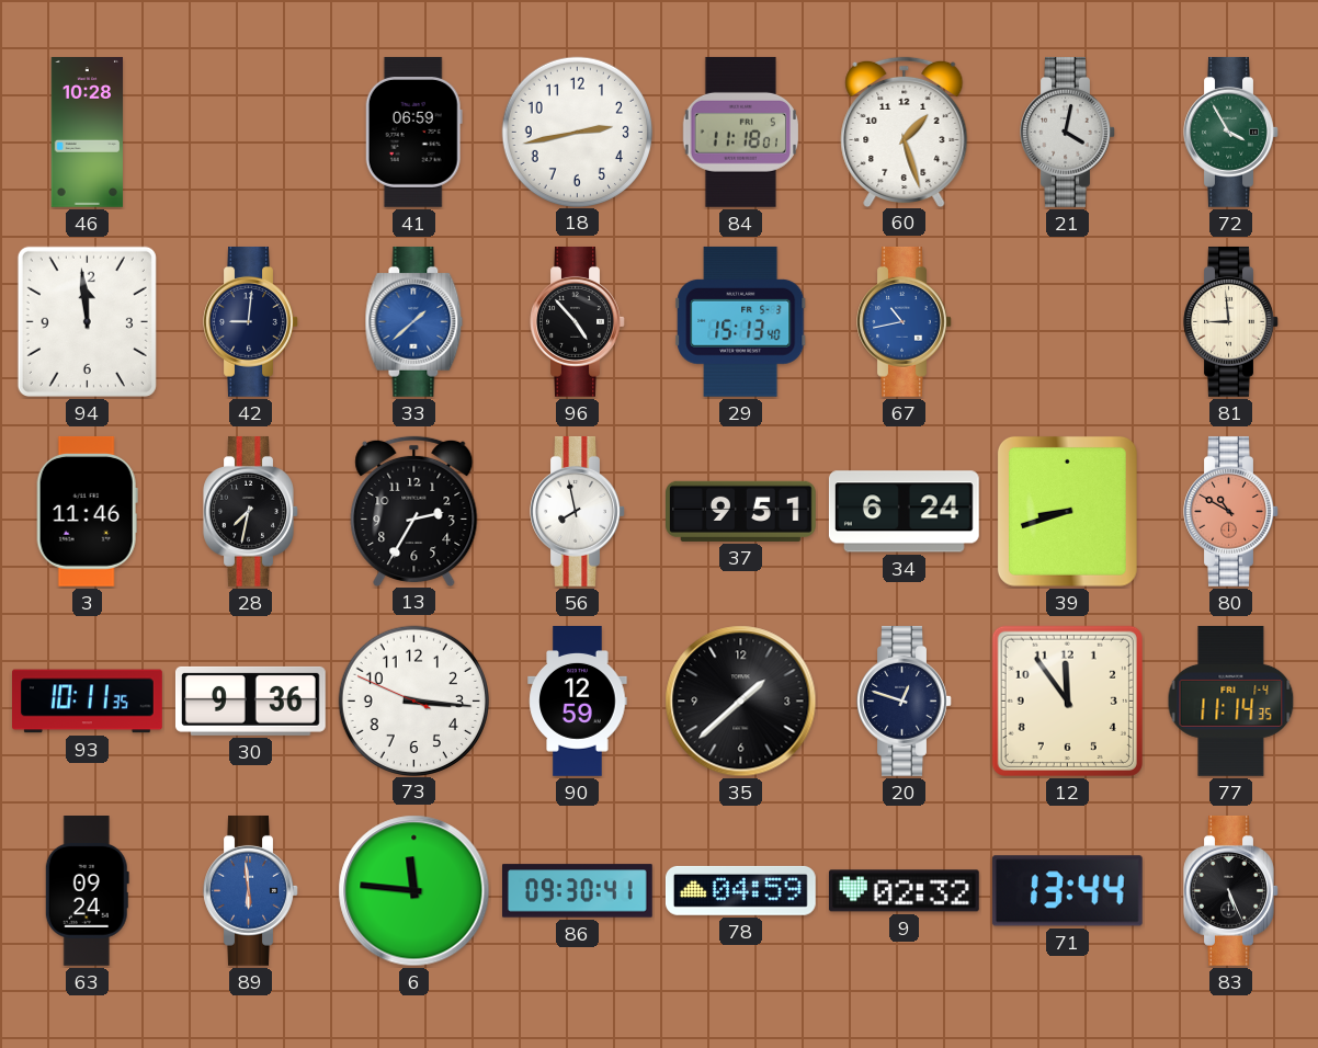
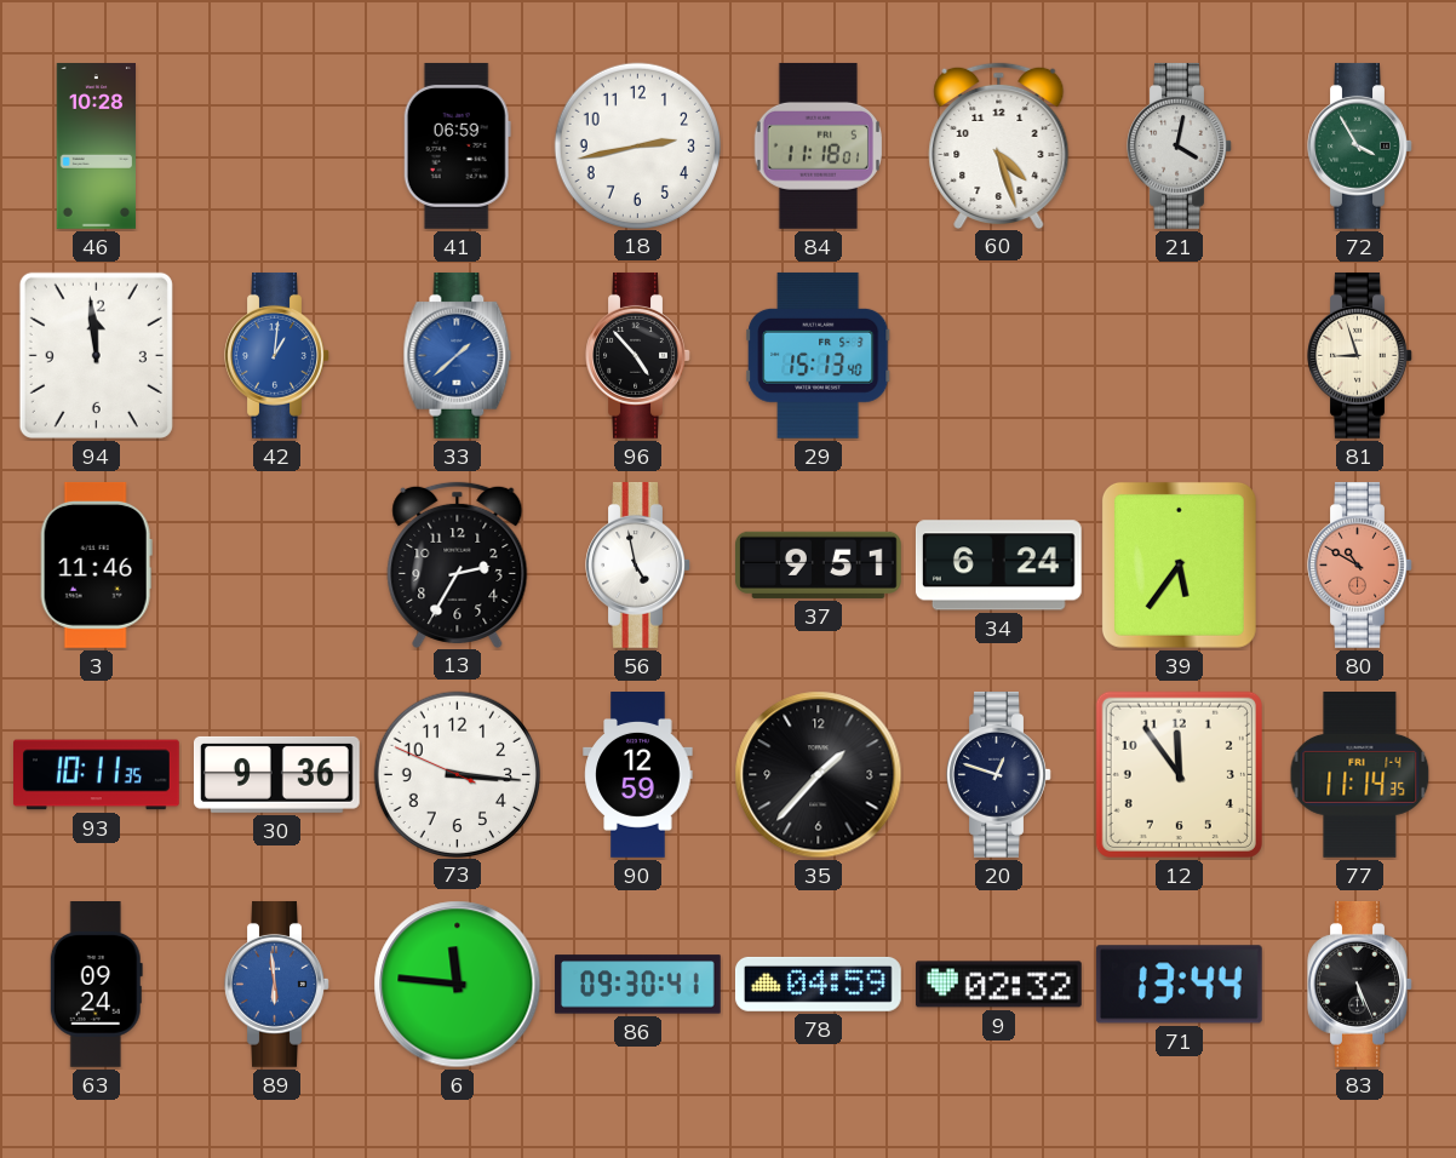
60: 1:27 -> 4:27
42: 9:01 -> 1:01
42 dial: navy -> blue
67: 10:43 -> none
81: 8:59 -> 8:57
28: 7:32 -> none
56: 7:58 -> 4:58
39: 8:42 -> 5:36
35: 1:38 -> 1:37
